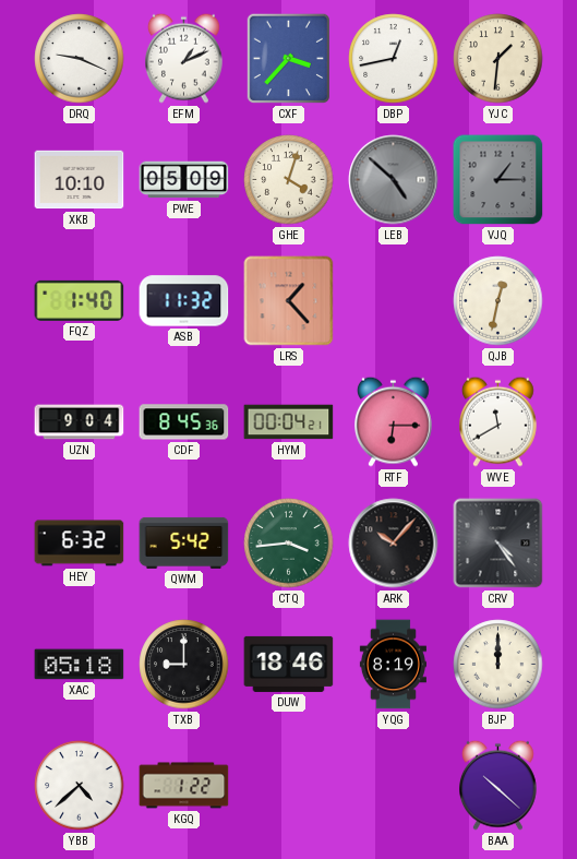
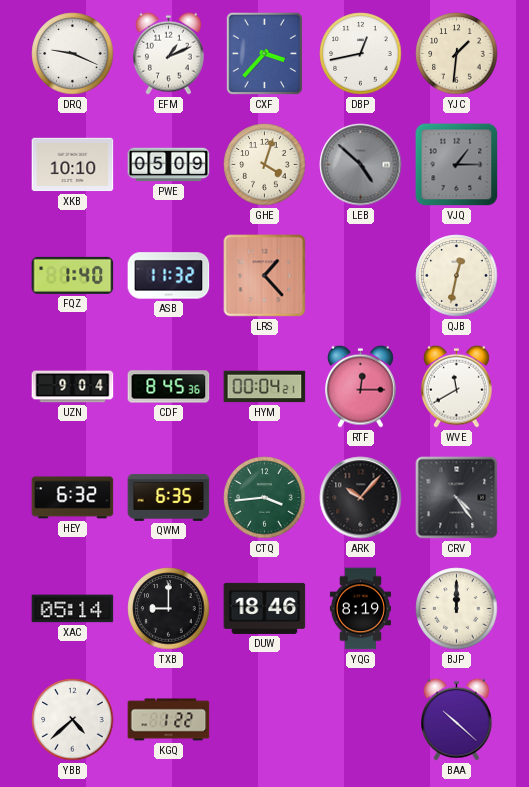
RTF: 6:15 -> 12:15
QWM: 5:42 -> 6:35
XAC: 05:18 -> 05:14
